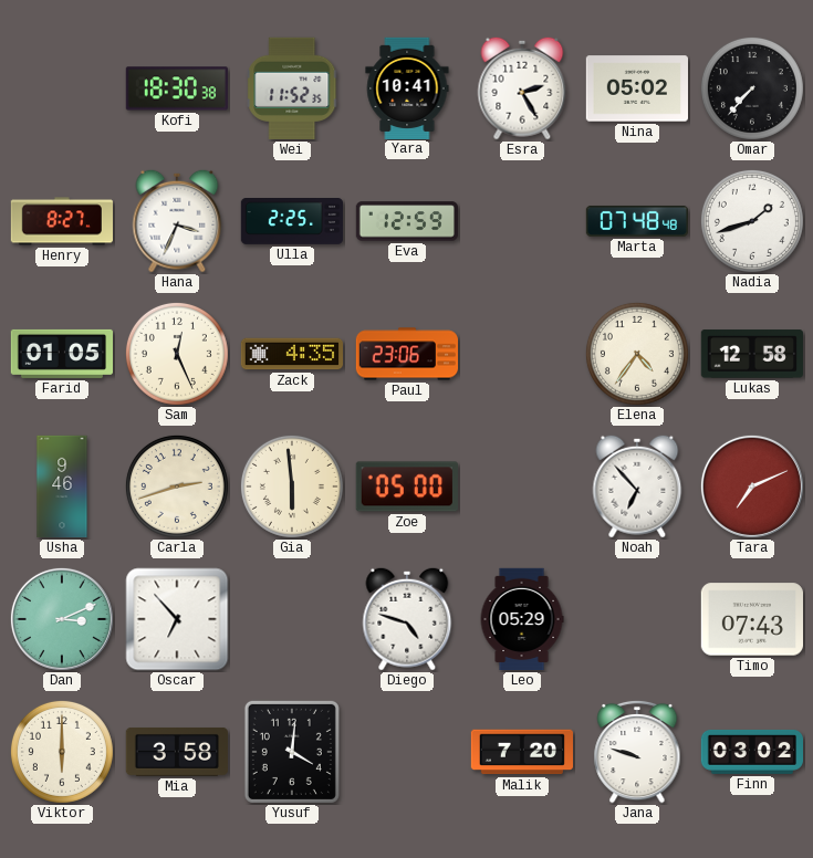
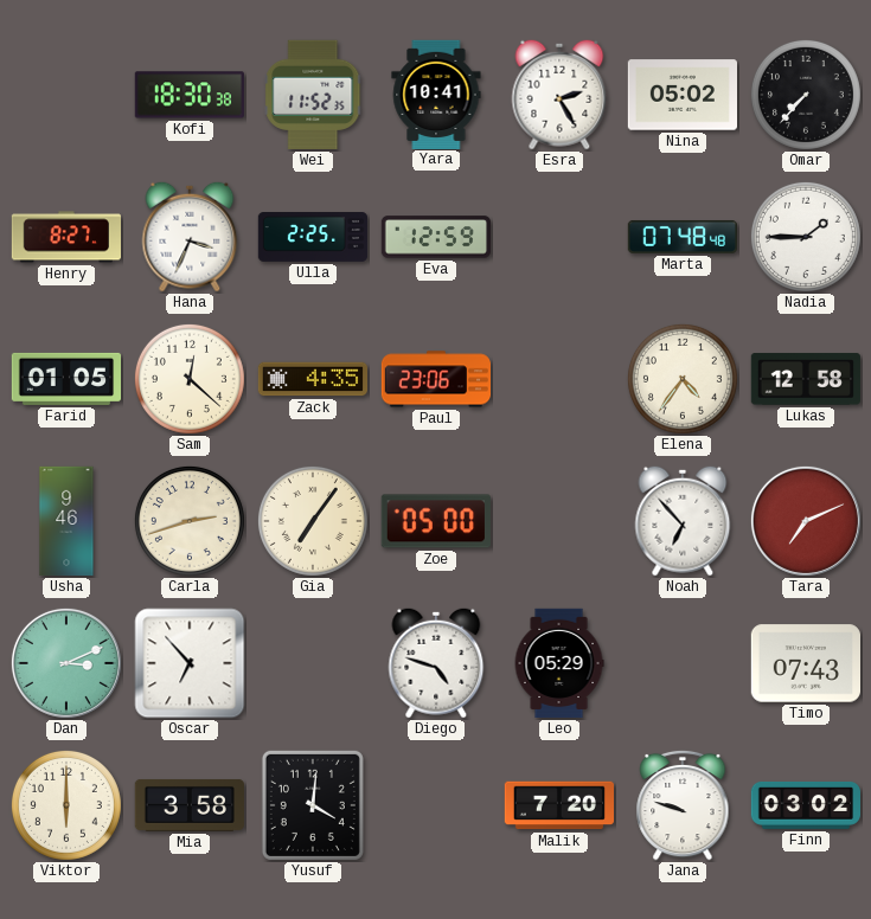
Nadia: 1:42 -> 1:45
Sam: 12:26 -> 12:22
Gia: 5:59 -> 7:06
